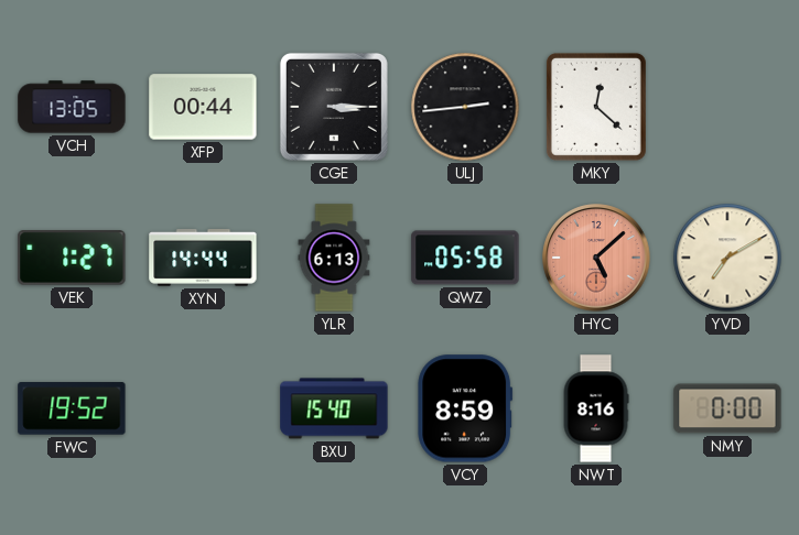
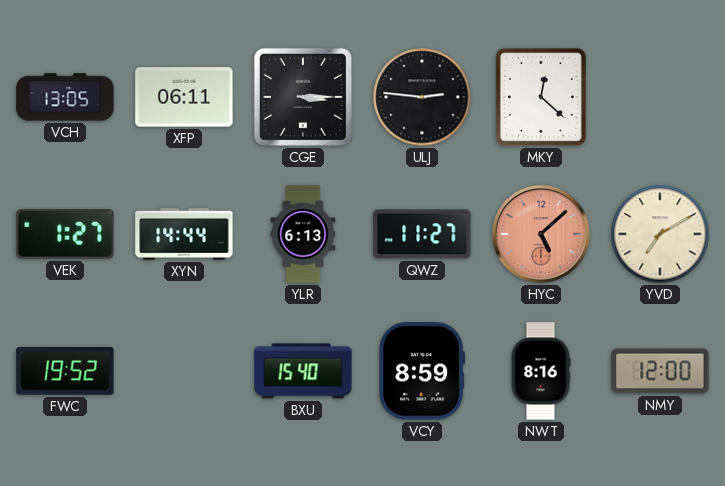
XFP: 00:44 -> 06:11
ULJ: 2:44 -> 2:46
QWZ: 05:58 -> 11:27
NMY: 0:00 -> 12:00
